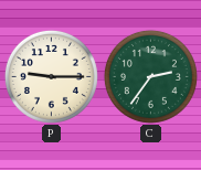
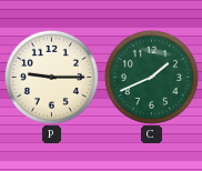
C: 2:36 -> 1:41
